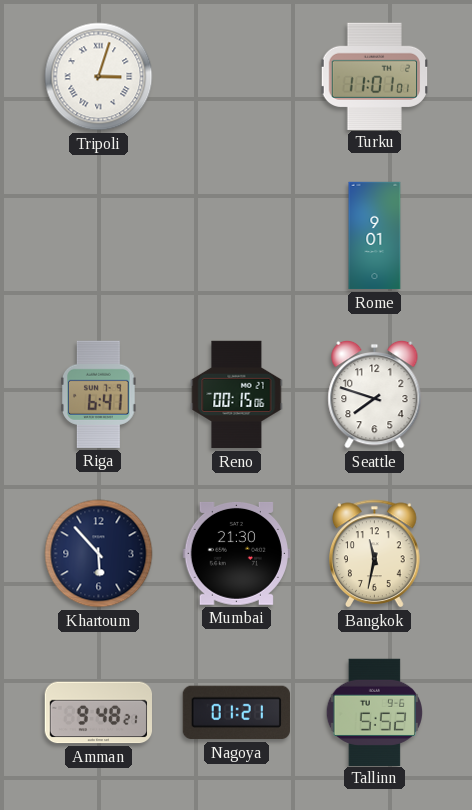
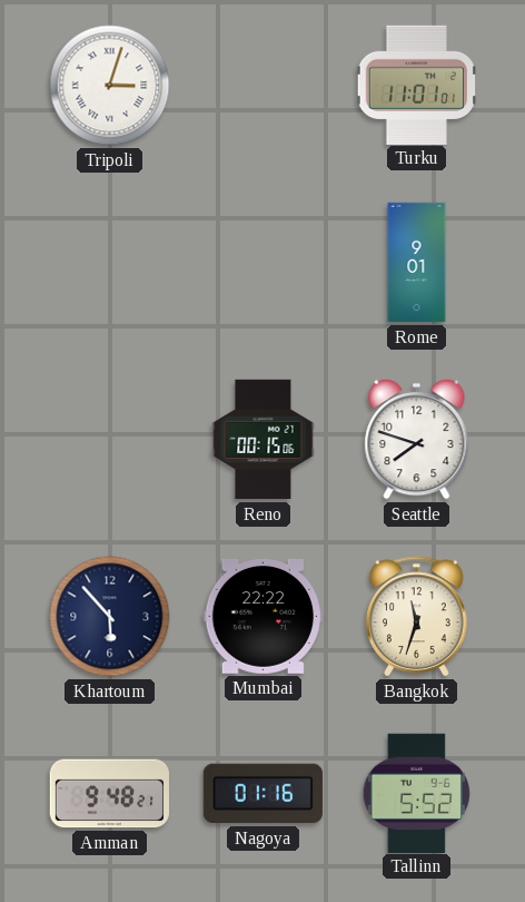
Riga: 6:41 -> none
Mumbai: 21:30 -> 22:22
Bangkok: 11:32 -> 11:33
Nagoya: 01:21 -> 01:16
